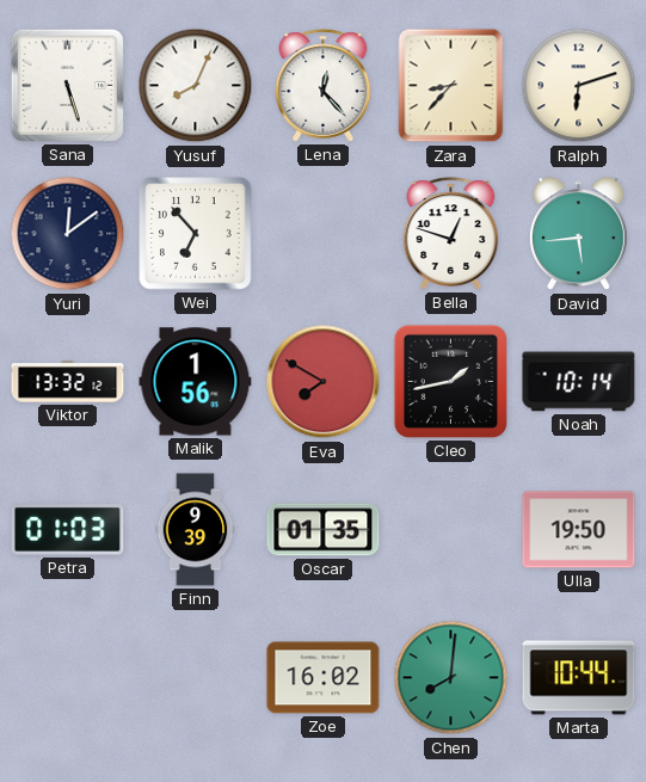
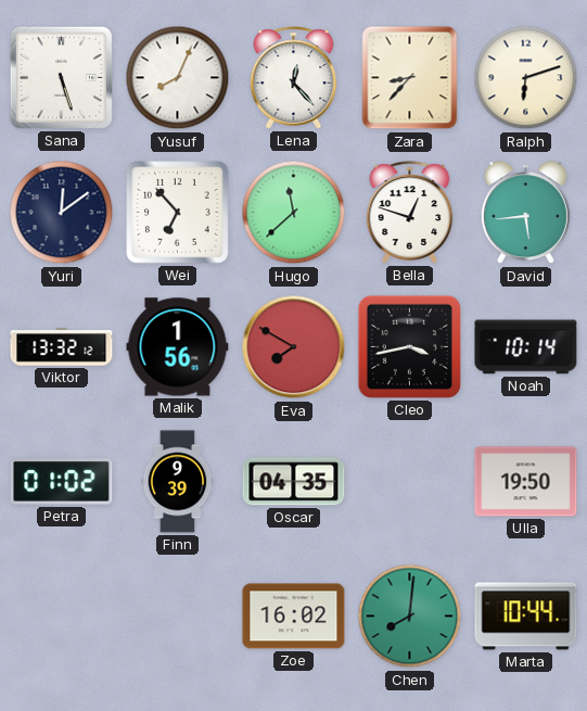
Hugo: none -> 11:38
Cleo: 1:43 -> 3:43
Petra: 01:03 -> 01:02
Oscar: 01:35 -> 04:35
